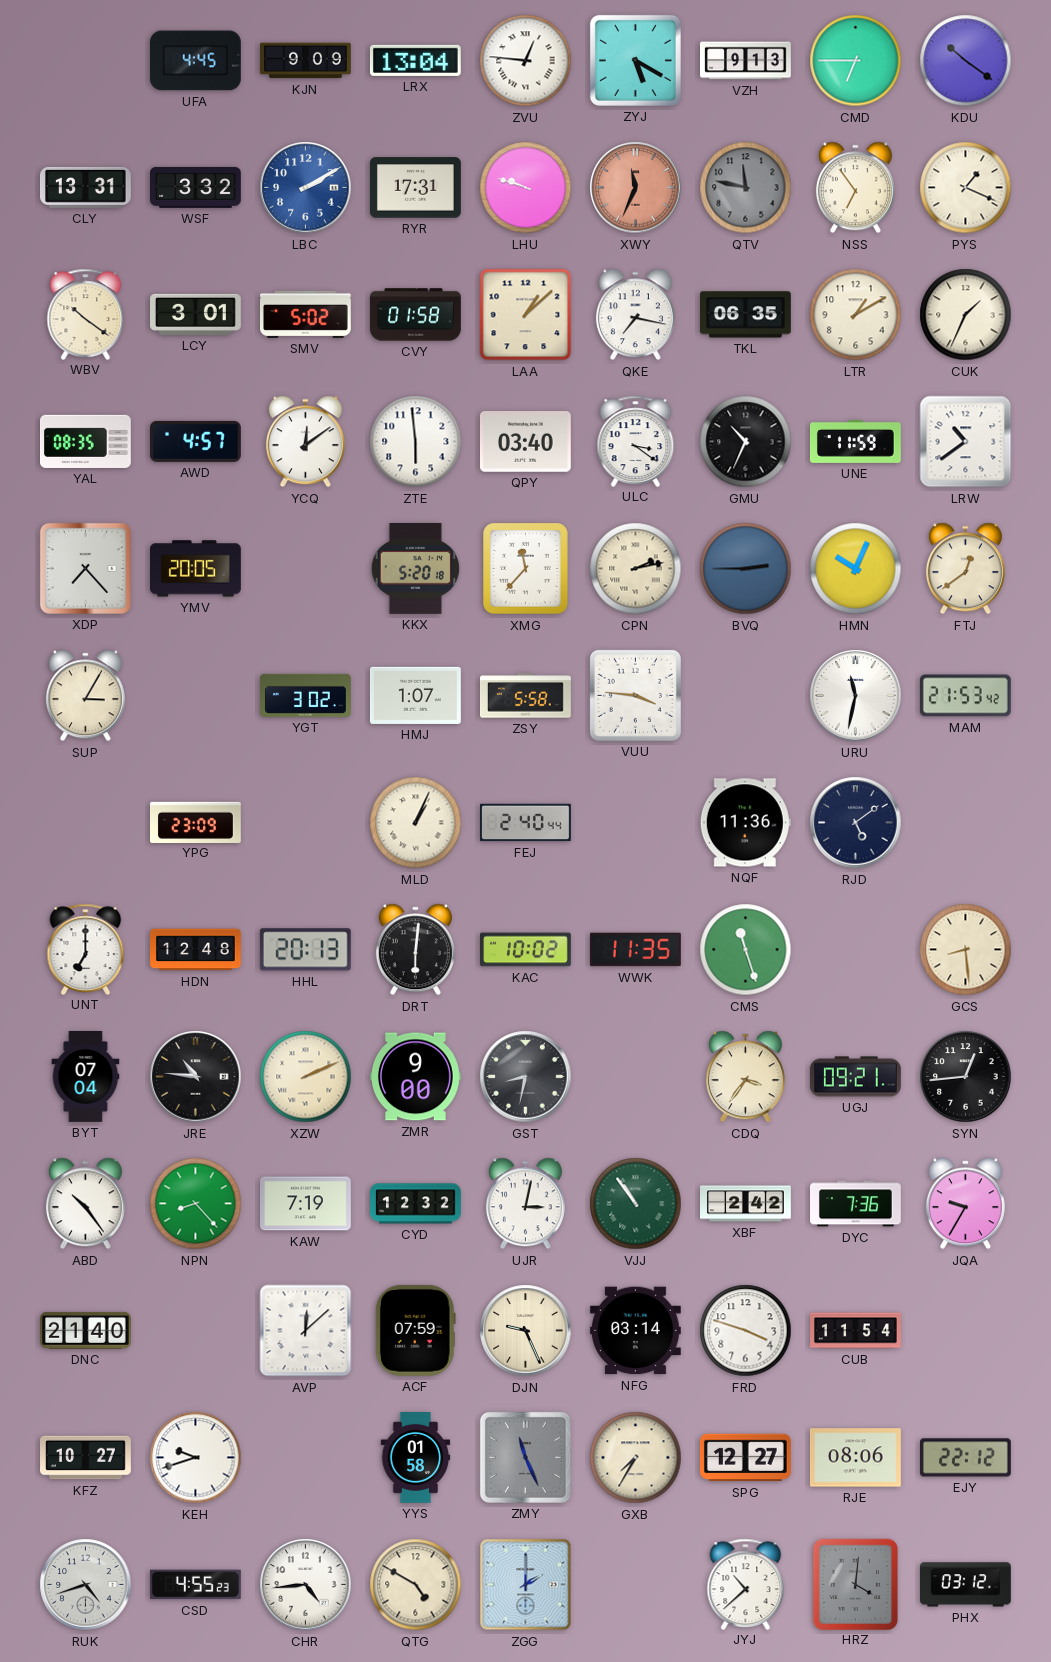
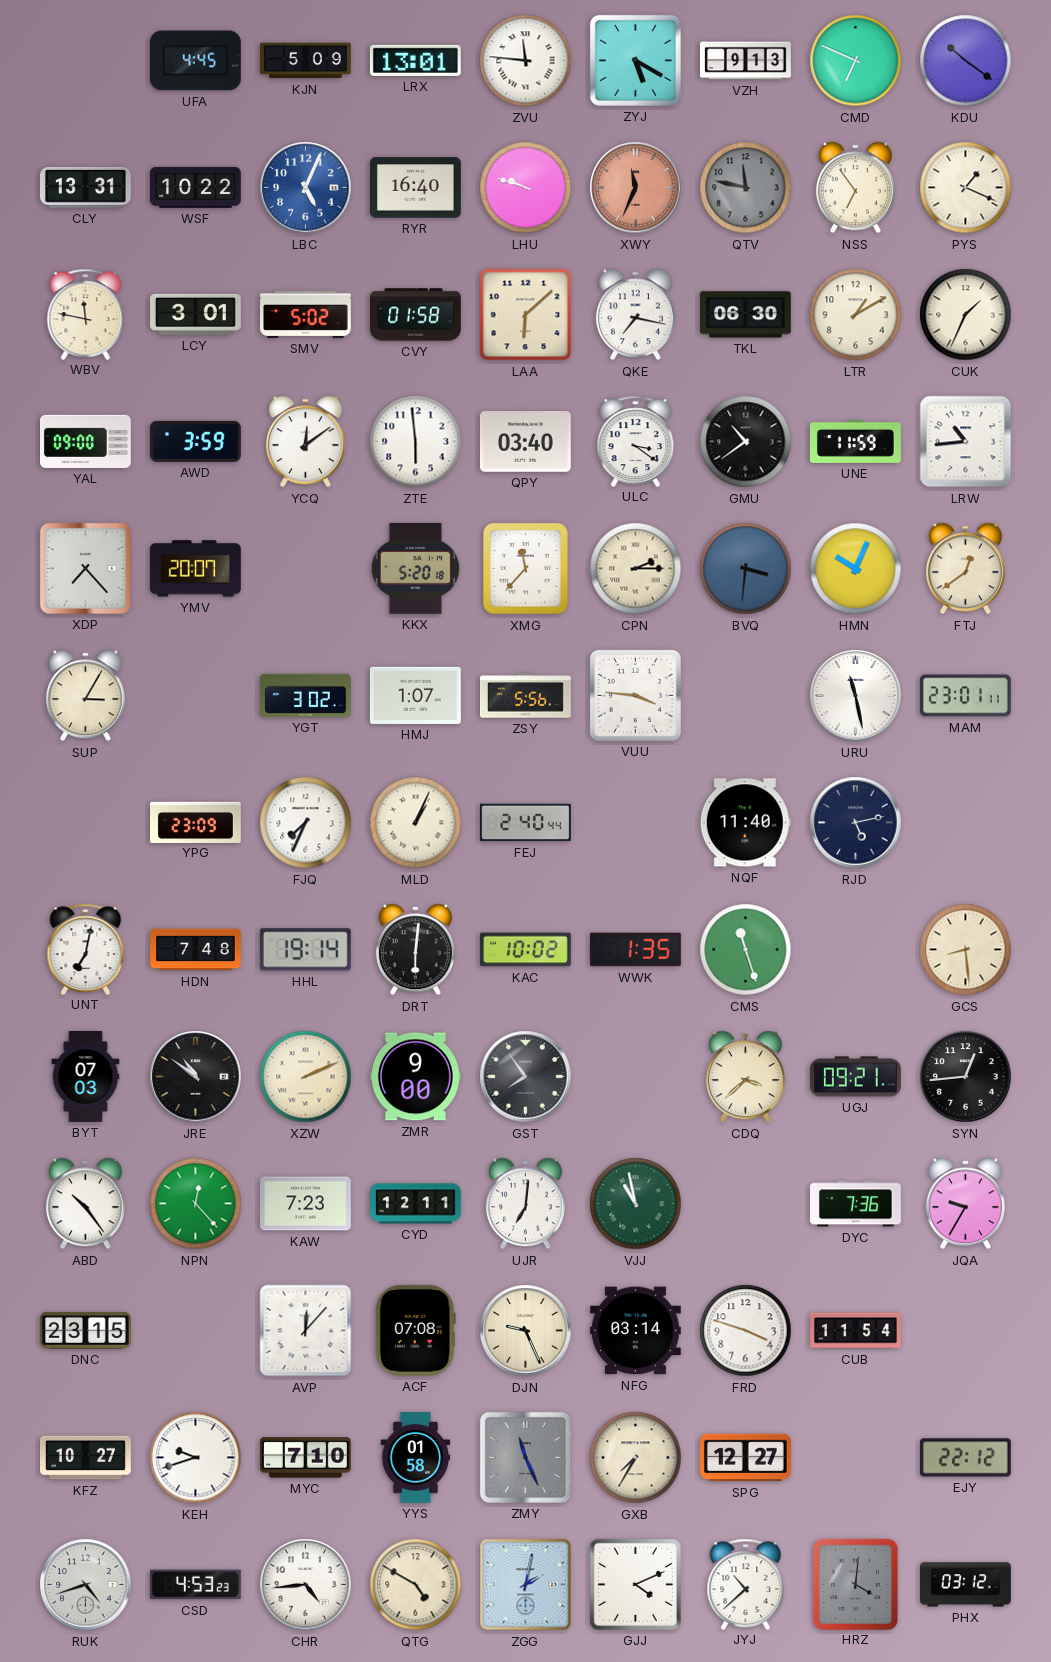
KJN: 9:09 -> 5:09
LRX: 13:04 -> 13:01
ZVU: 12:46 -> 11:46
CMD: 6:45 -> 6:49
WSF: 3:32 -> 10:22
LBC: 2:10 -> 5:04
RYR: 17:31 -> 16:40
WBV: 10:21 -> 11:47
LAA: 1:08 -> 6:08
TKL: 06:35 -> 06:30
YAL: 08:35 -> 09:00
AWD: 4:57 -> 3:59
GMU: 10:34 -> 10:39
LRW: 10:39 -> 10:44
YMV: 20:05 -> 20:07
CPN: 2:13 -> 2:15
BVQ: 2:45 -> 3:31
ZSY: 5:58 -> 5:56
URU: 11:32 -> 11:28
MAM: 21:53 -> 23:01
FJQ: none -> 7:34
NQF: 11:36 -> 11:40
RJD: 5:09 -> 5:13
UNT: 7:00 -> 7:02
HDN: 12:48 -> 7:48
HHL: 20:13 -> 19:14
WWK: 11:35 -> 1:35
BYT: 07:04 -> 07:03
JRE: 10:46 -> 10:51
GST: 8:32 -> 7:54
CDQ: 3:36 -> 3:38
NPN: 8:23 -> 12:23
KAW: 7:19 -> 7:23
CYD: 12:32 -> 12:11
UJR: 3:02 -> 7:01
VJJ: 10:54 -> 10:58
XBF: 2:42 -> none
DNC: 21:40 -> 23:15
AVP: 12:08 -> 12:07
ACF: 07:59 -> 07:08
MYC: none -> 7:10
RJE: 08:06 -> none
CSD: 4:55 -> 4:53
ZGG: 2:00 -> 2:02
GJJ: none -> 4:11
